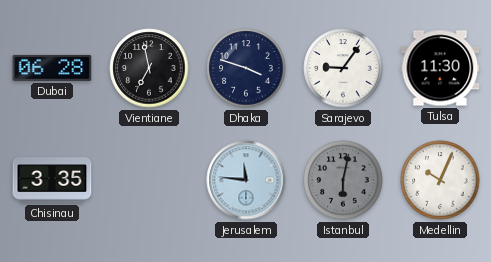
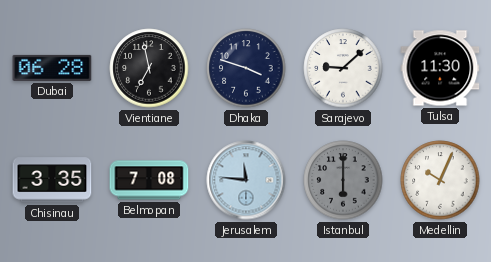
Sarajevo: 9:06 -> 9:08
Belmopan: none -> 7:08
Istanbul: 6:02 -> 6:00
